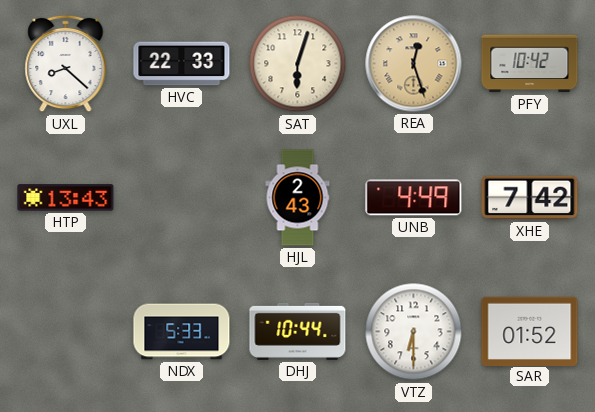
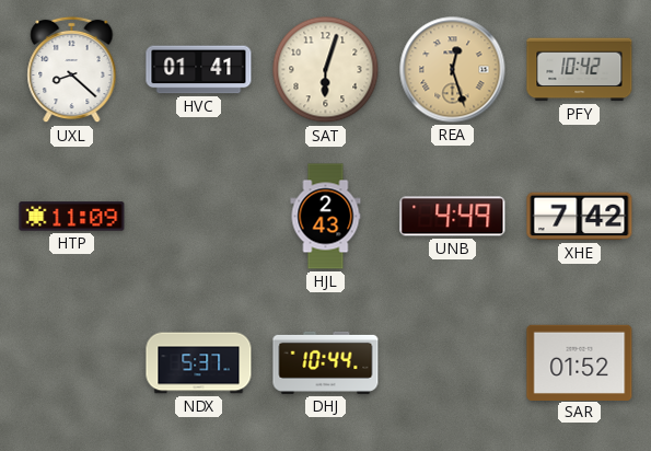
HVC: 22:33 -> 01:41
HTP: 13:43 -> 11:09
NDX: 5:33 -> 5:37
VTZ: 6:30 -> none
